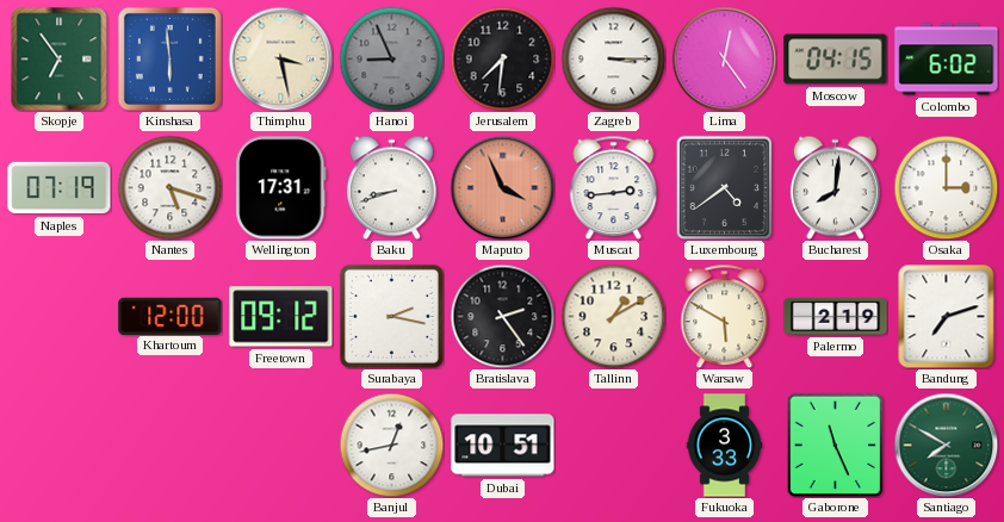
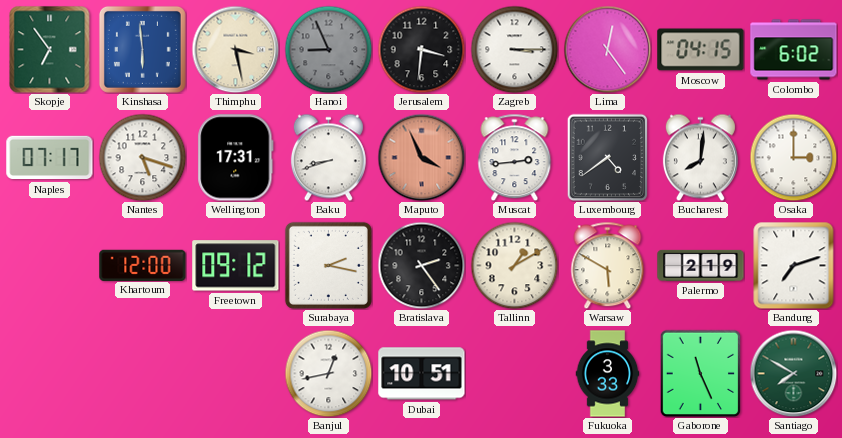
Jerusalem: 7:31 -> 3:31
Naples: 07:19 -> 07:17
